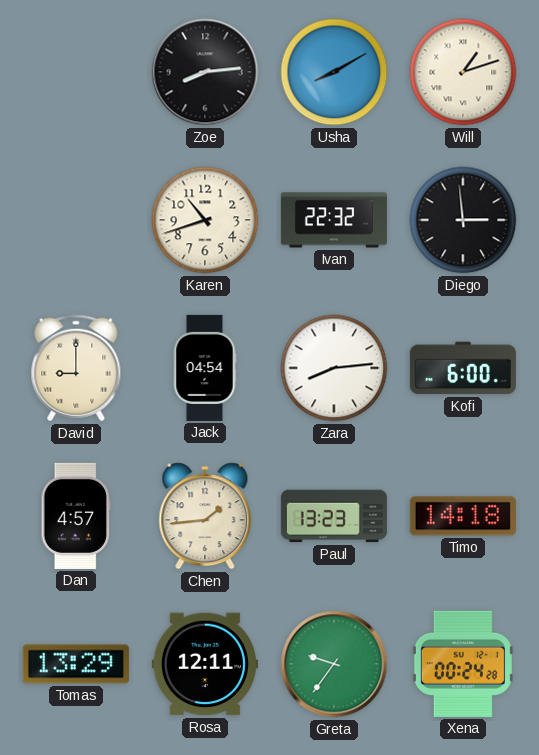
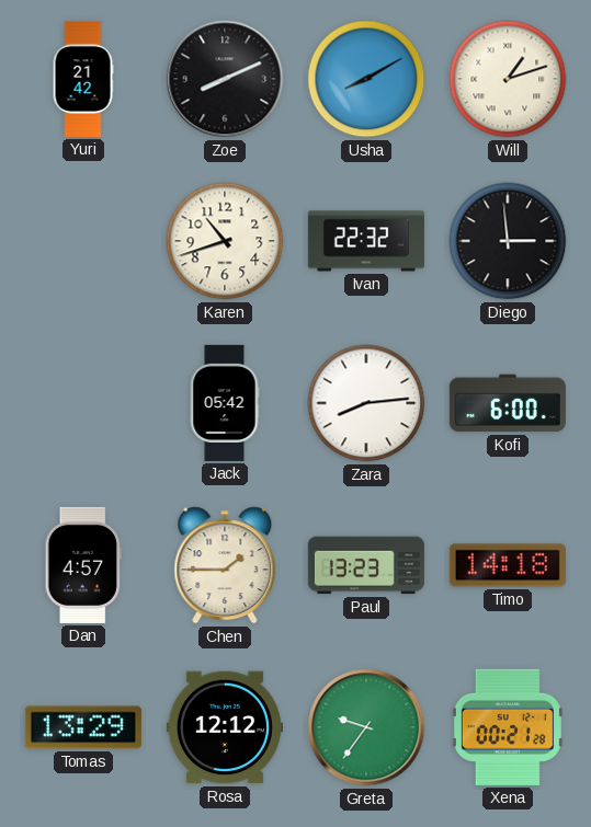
Yuri: none -> 21:42
Zoe: 8:14 -> 8:11
David: 9:00 -> none
Jack: 04:54 -> 05:42
Chen: 1:44 -> 1:45
Rosa: 12:11 -> 12:12
Xena: 00:24 -> 00:21
